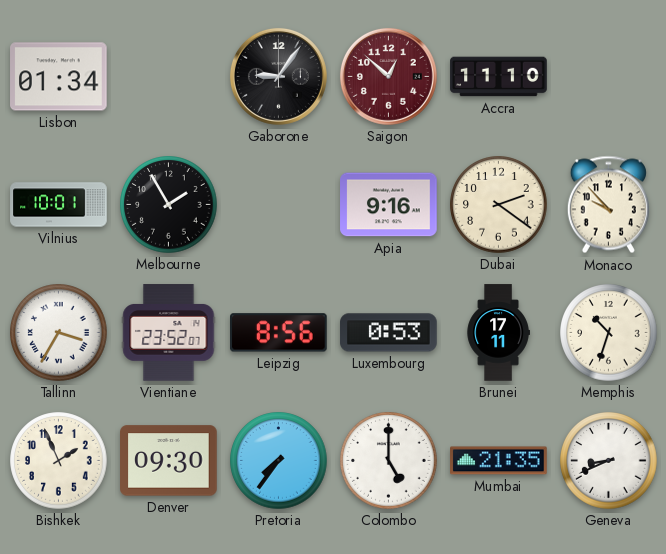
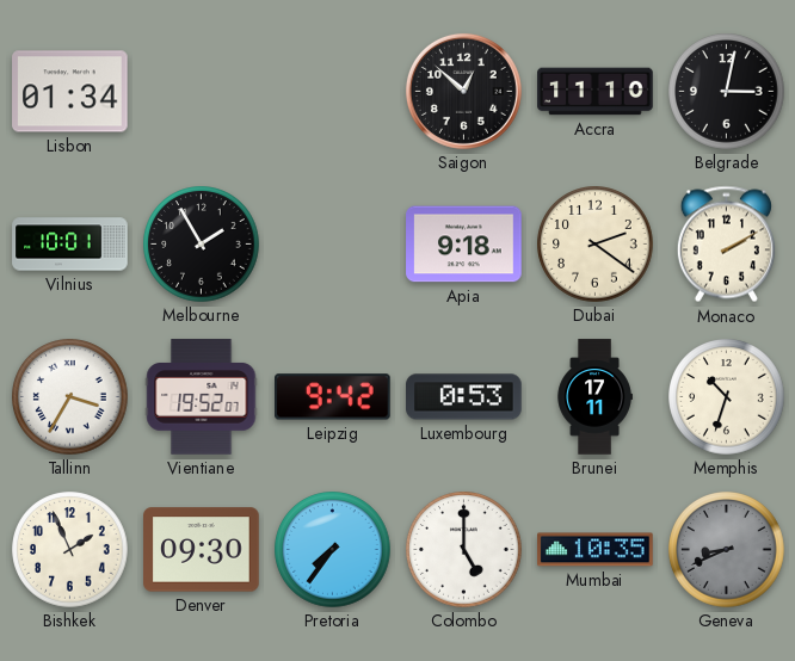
Gaborone: 9:06 -> none
Saigon dial: burgundy -> black
Belgrade: none -> 3:02
Apia: 9:16 -> 9:18
Monaco: 9:53 -> 2:10
Vientiane: 23:52 -> 19:52
Leipzig: 8:56 -> 9:42
Mumbai: 21:35 -> 10:35
Geneva dial: white -> grey
